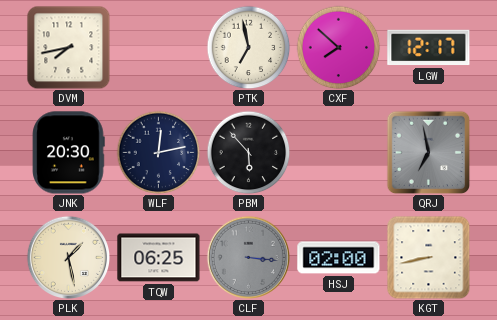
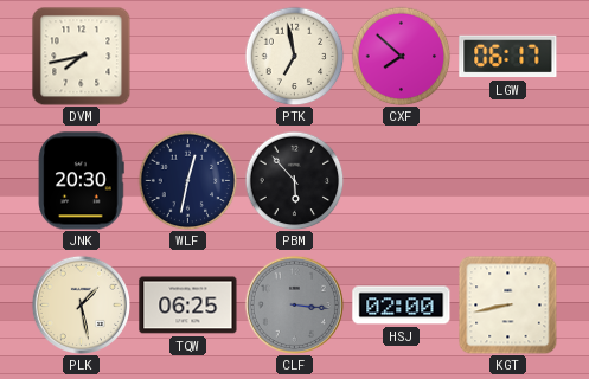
LGW: 12:17 -> 06:17
WLF: 12:13 -> 12:32
QRJ: 6:58 -> none
